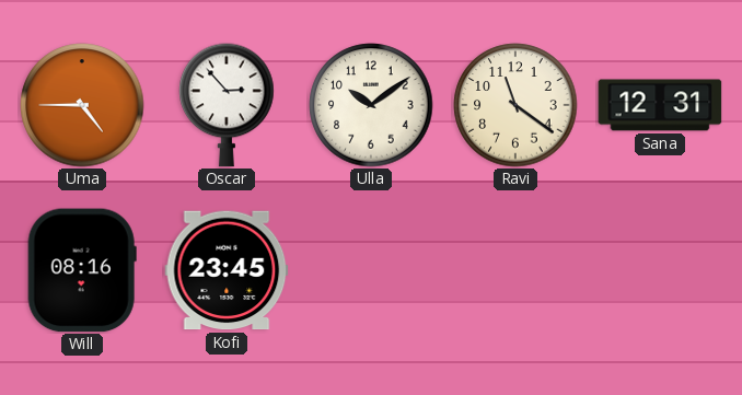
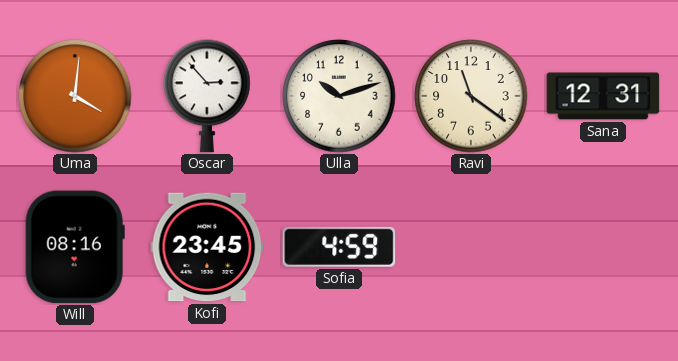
Uma: 4:45 -> 4:01
Ulla: 10:09 -> 10:12
Sofia: none -> 4:59
